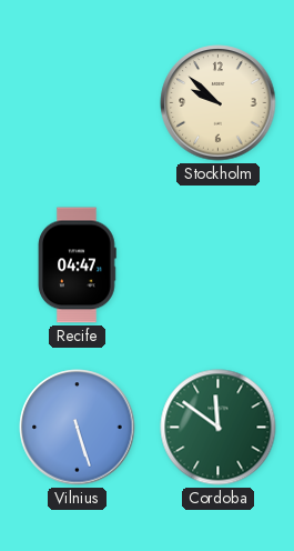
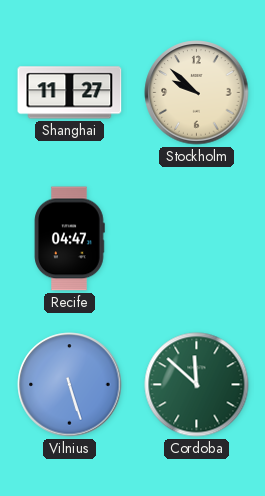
Shanghai: none -> 11:27
Cordoba: 11:51 -> 11:52
